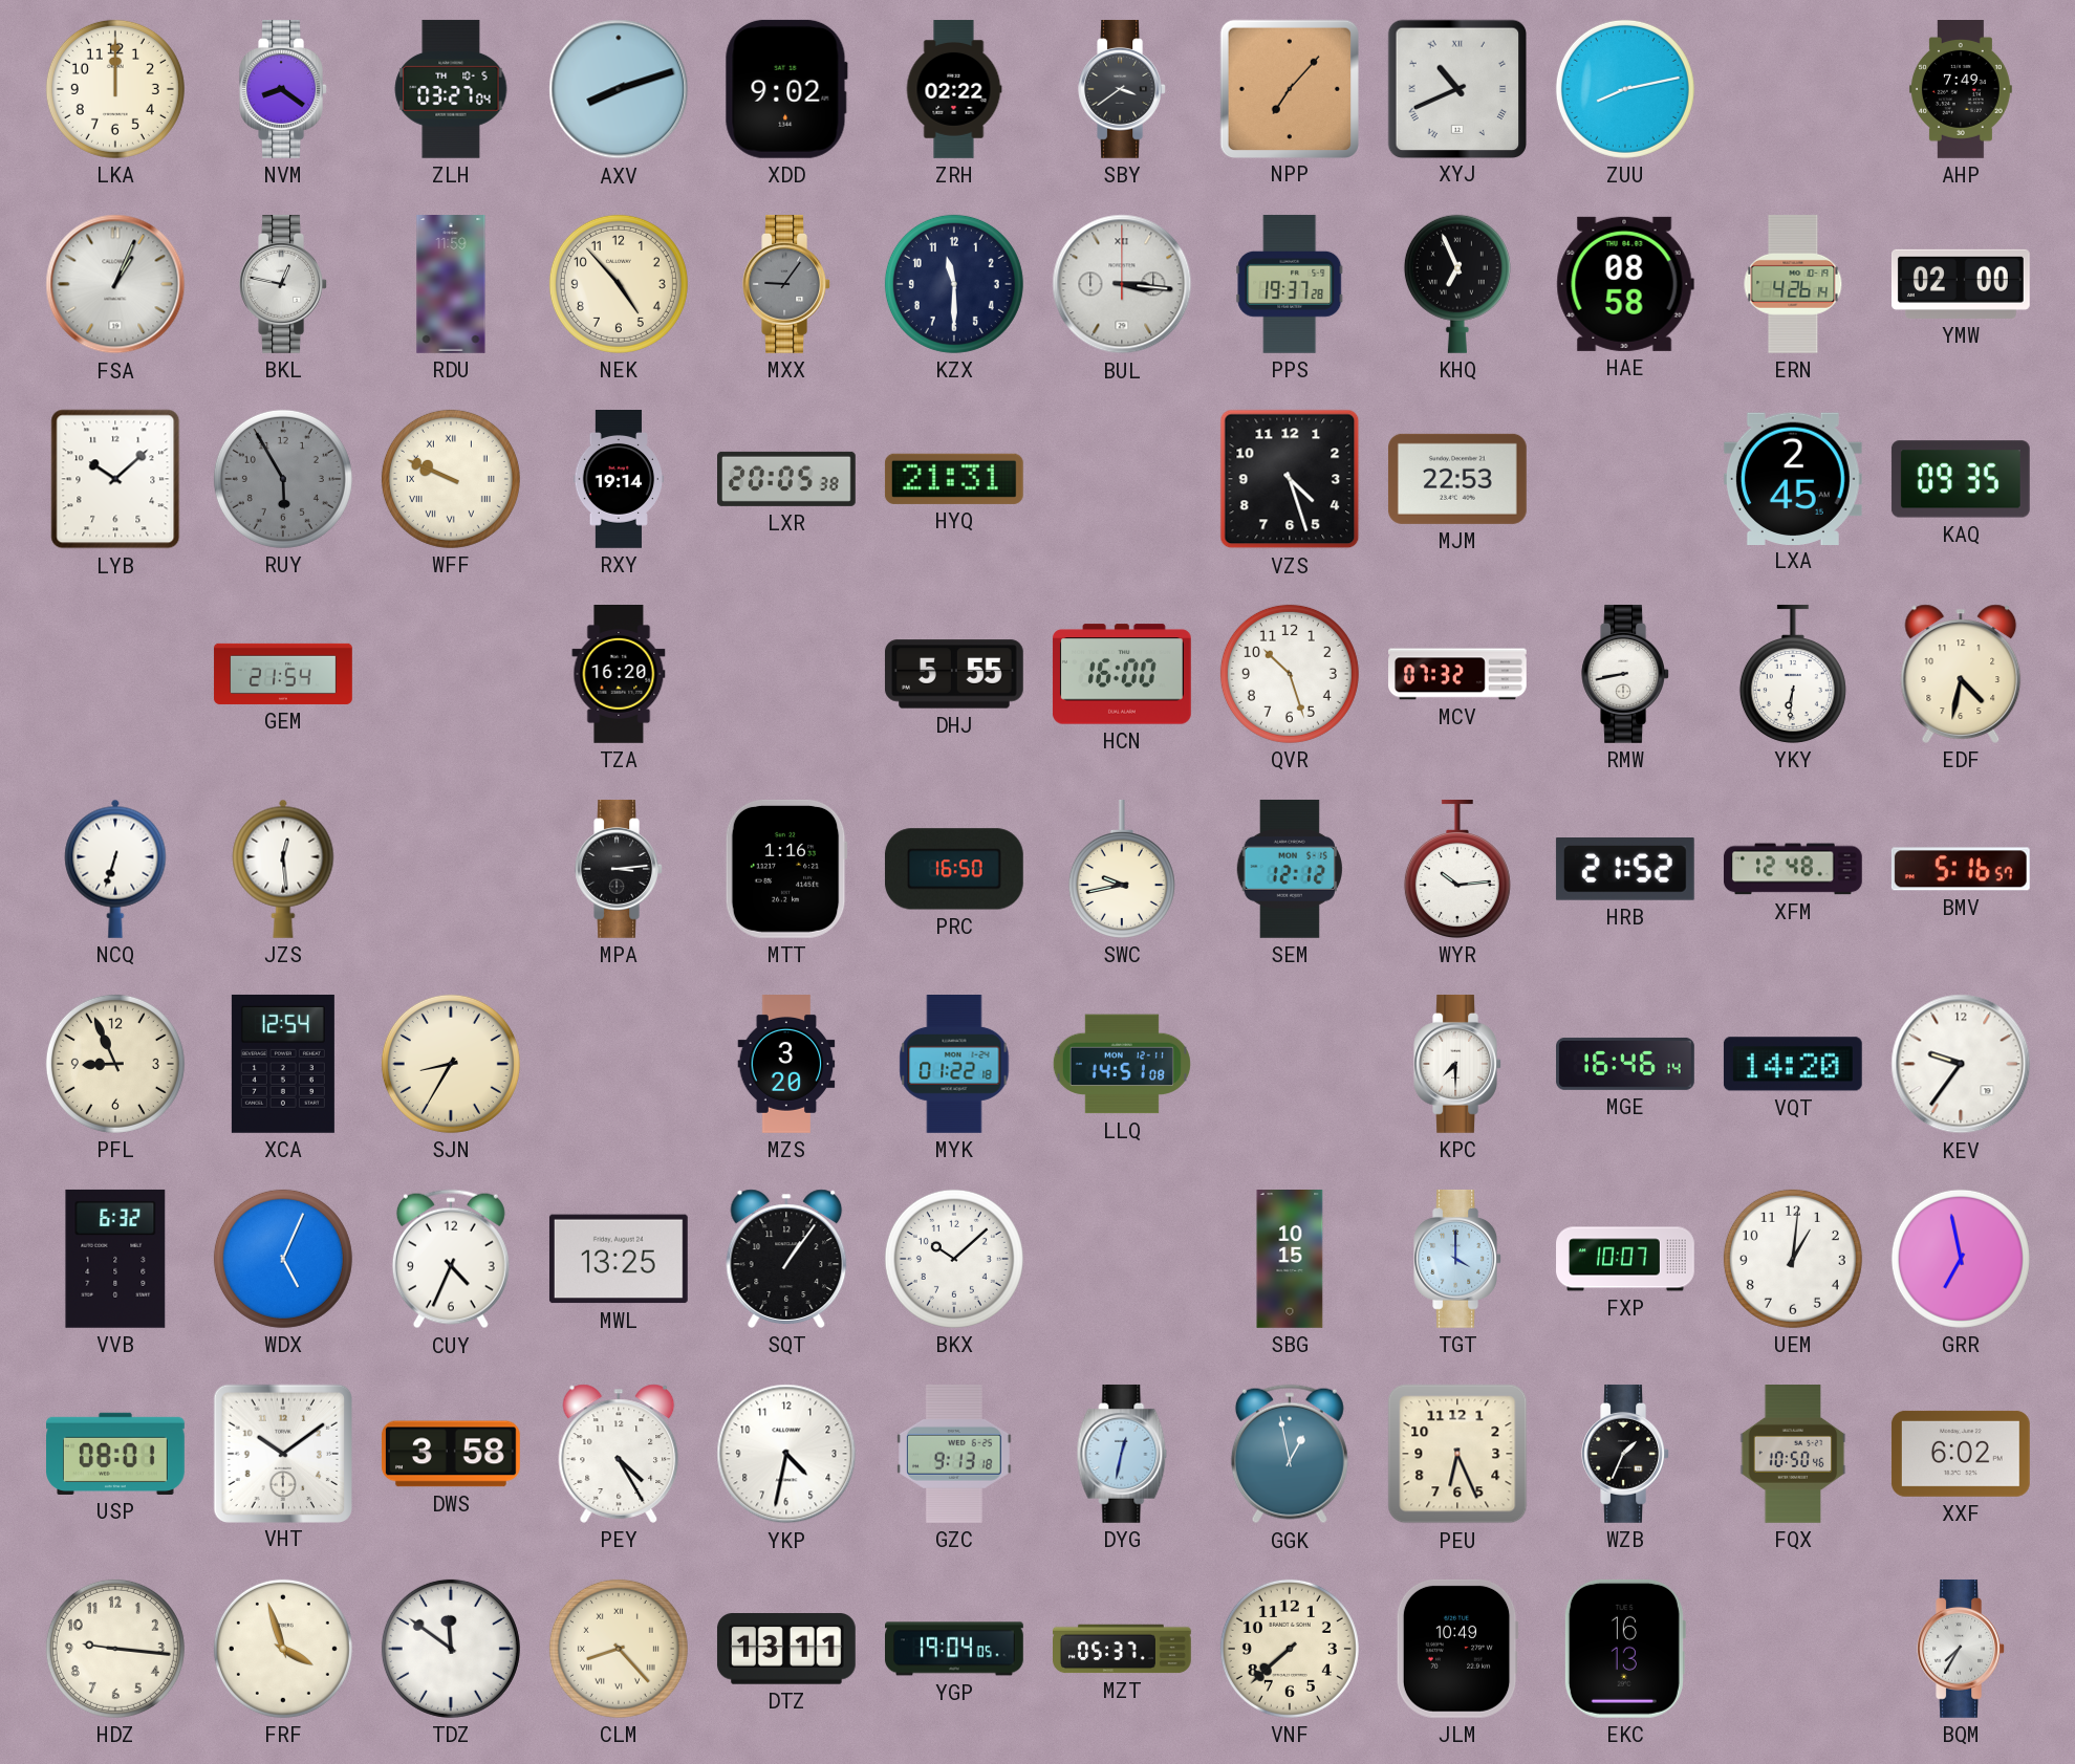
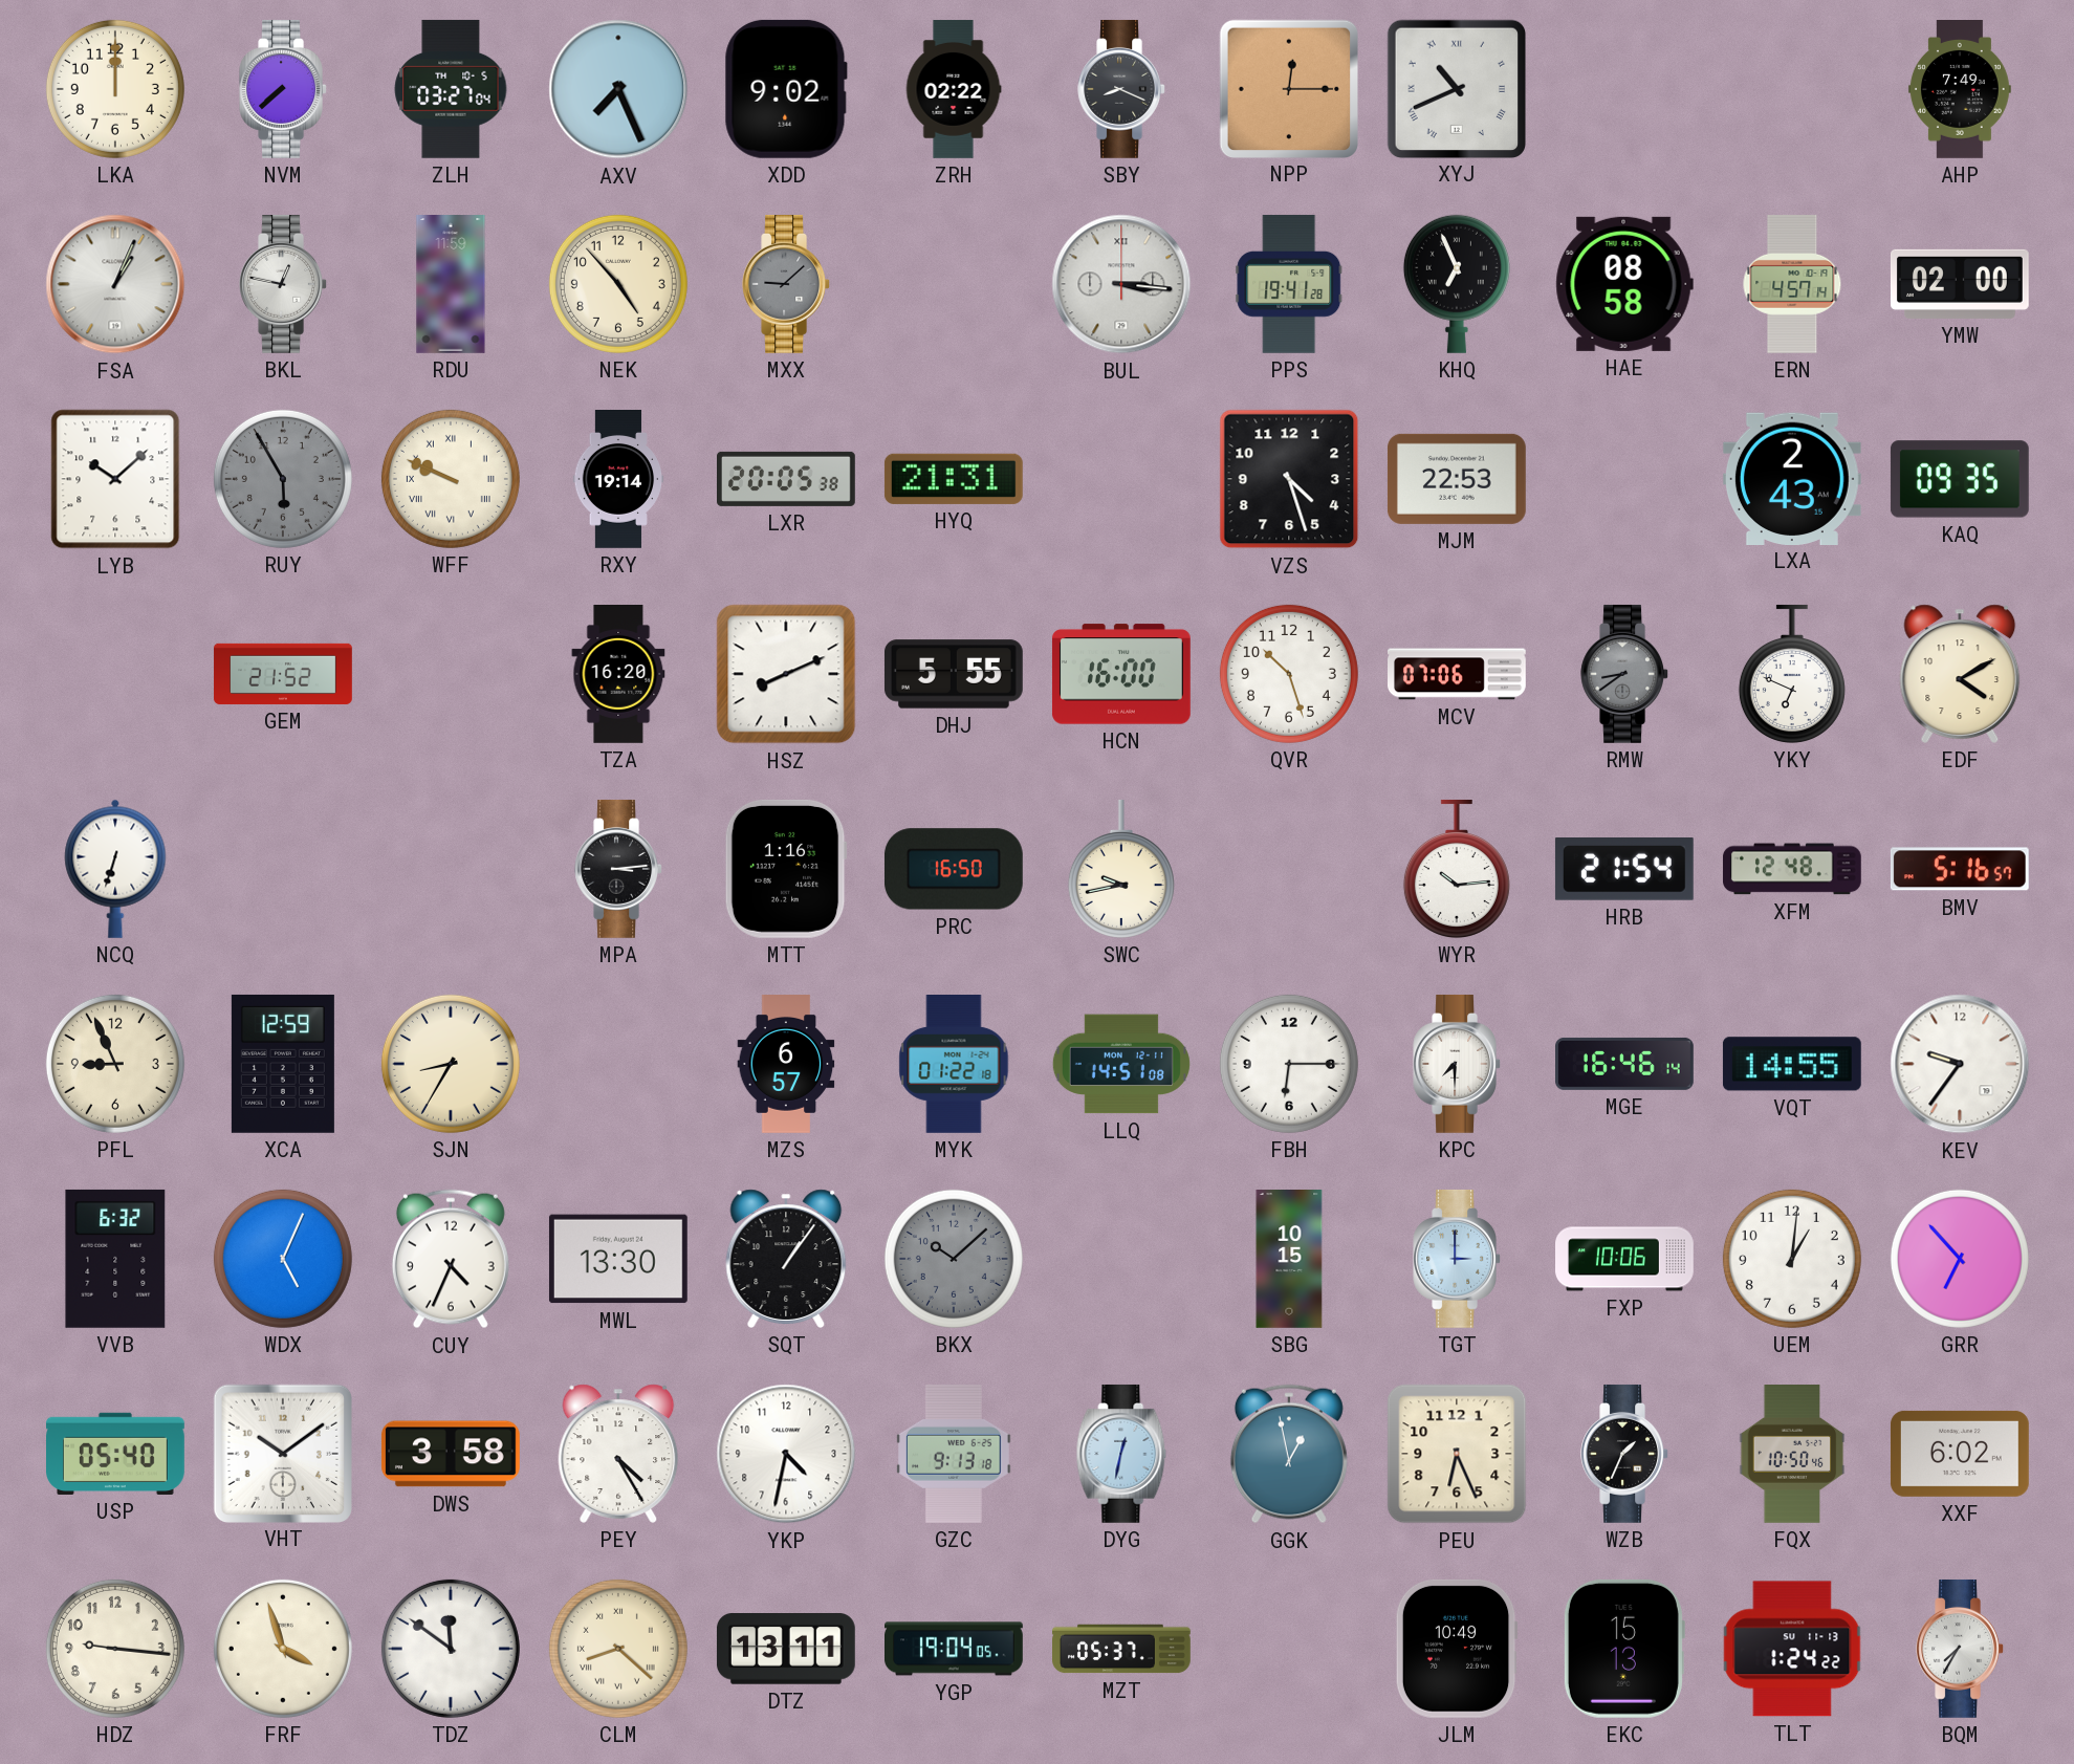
NVM: 8:21 -> 7:38
AXV: 8:12 -> 7:26
SBY: 3:39 -> 8:19
NPP: 7:07 -> 12:15
ZUU: 8:13 -> none
MXX: 9:06 -> 9:08
KZX: 11:30 -> none
PPS: 19:37 -> 19:41
ERN: 4:26 -> 4:57
LXA: 2:45 -> 2:43
GEM: 21:54 -> 21:52
HSZ: none -> 8:11
MCV: 07:32 -> 07:06
RMW: 8:43 -> 8:39
RMW dial: white -> grey
YKY: 6:31 -> 6:49
EDF: 4:32 -> 4:10
JZS: 12:29 -> none
SEM: 12:12 -> none
HRB: 21:52 -> 21:54
XCA: 12:54 -> 12:59
MZS: 3:20 -> 6:57
FBH: none -> 6:15
VQT: 14:20 -> 14:55
MWL: 13:25 -> 13:30
BKX dial: white -> grey
TGT: 4:00 -> 3:00
FXP: 10:07 -> 10:06
GRR: 6:58 -> 6:53
USP: 08:01 -> 05:40
CLM: 8:23 -> 8:22
VNF: 7:38 -> none
EKC: 16:13 -> 15:13
TLT: none -> 1:24
